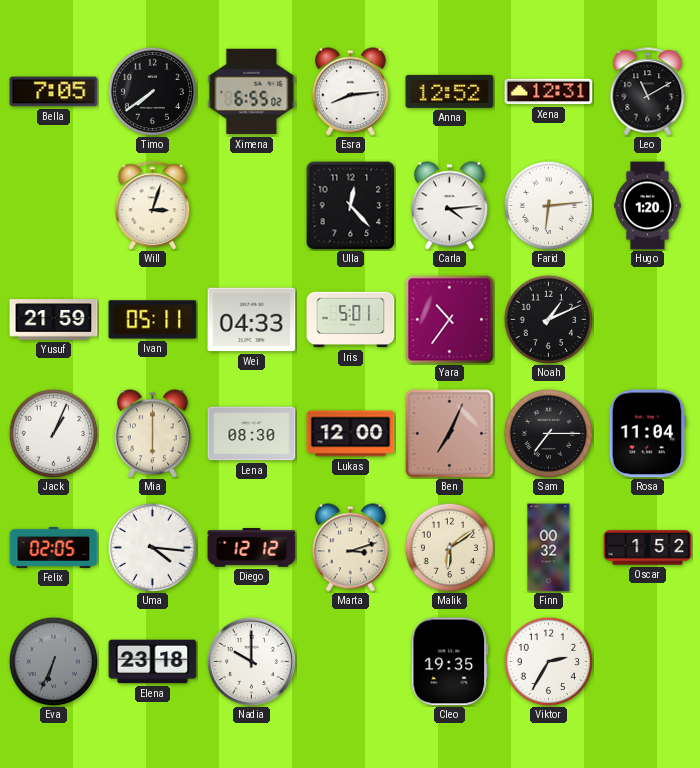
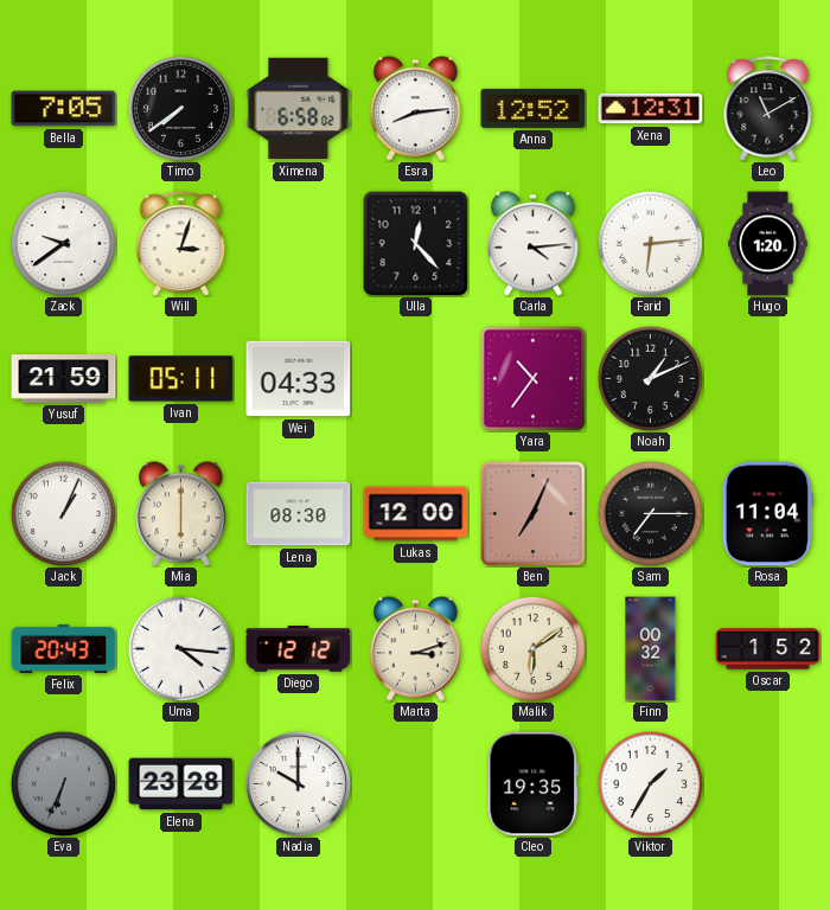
Ximena: 6:55 -> 6:58
Zack: none -> 9:39
Iris: 5:01 -> none
Felix: 02:05 -> 20:43
Elena: 23:18 -> 23:28
Viktor: 2:35 -> 1:35
